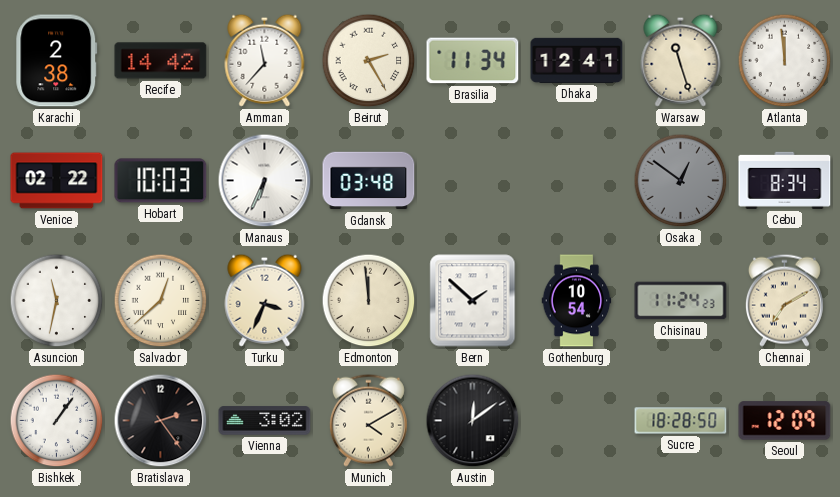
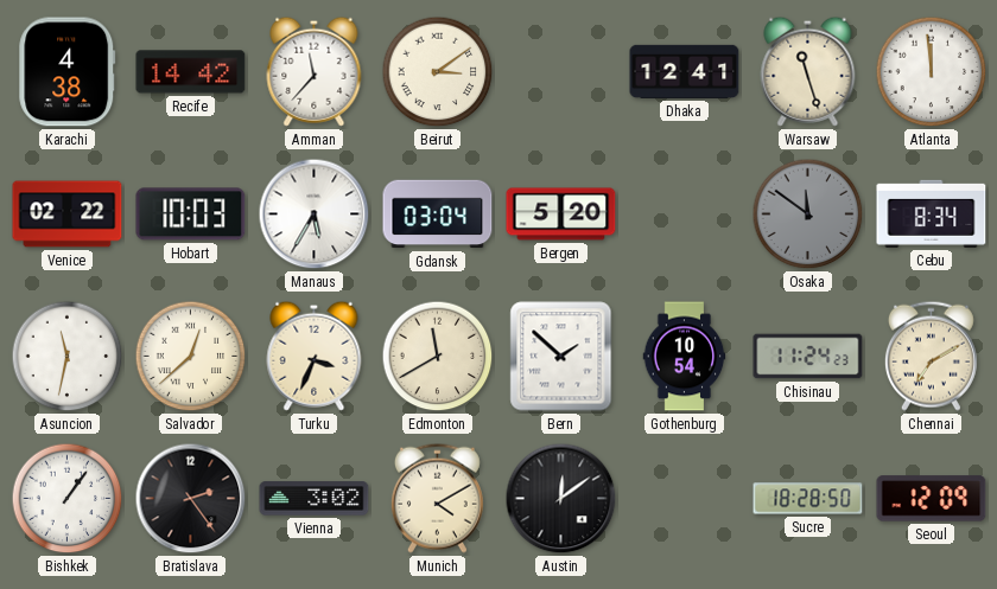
Karachi: 2:38 -> 4:38
Beirut: 2:25 -> 3:09
Brasilia: 11:34 -> none
Manaus: 6:34 -> 5:35
Gdansk: 03:48 -> 03:04
Bergen: none -> 5:20
Osaka: 12:51 -> 11:51
Edmonton: 11:59 -> 11:40
